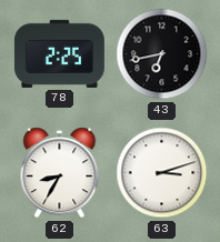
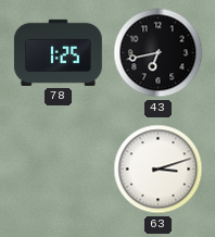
78: 2:25 -> 1:25
62: 8:35 -> none
